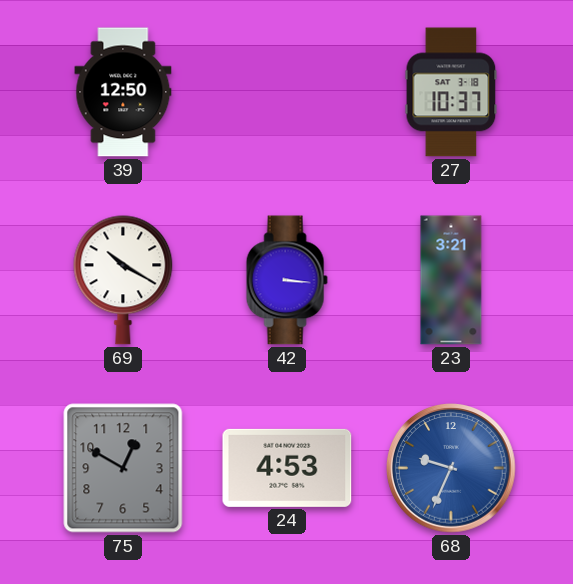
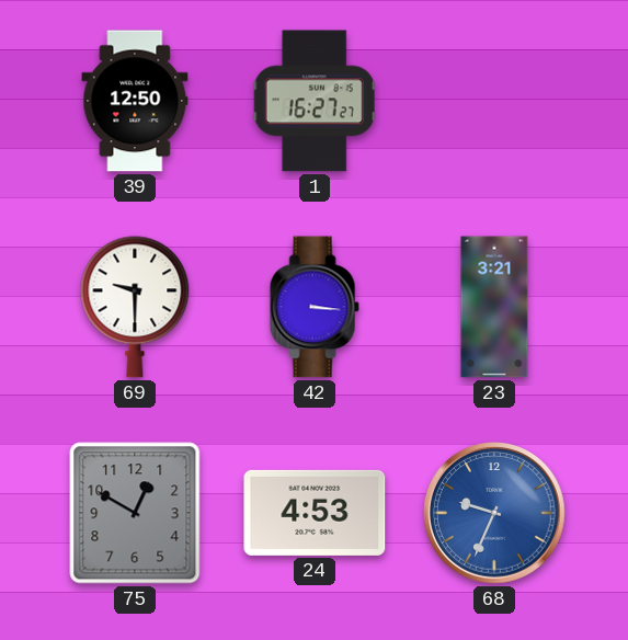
1: none -> 16:27
27: 10:37 -> none
69: 10:20 -> 9:30
